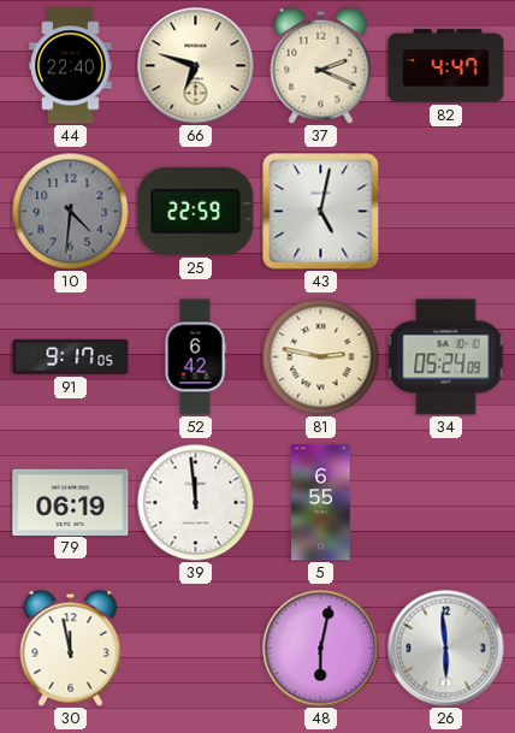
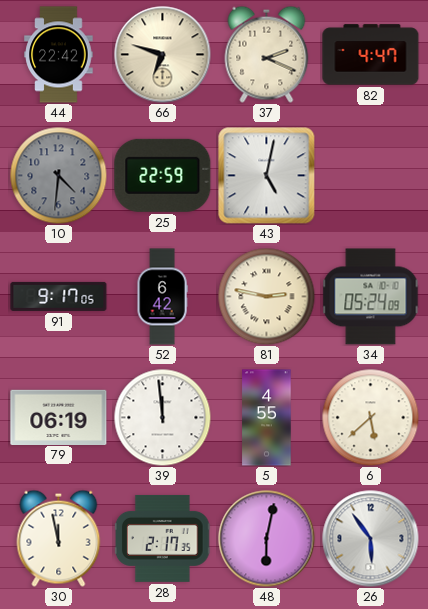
44: 22:40 -> 22:42
5: 6:55 -> 4:55
6: none -> 5:38
28: none -> 2:17
26: 5:59 -> 5:54
